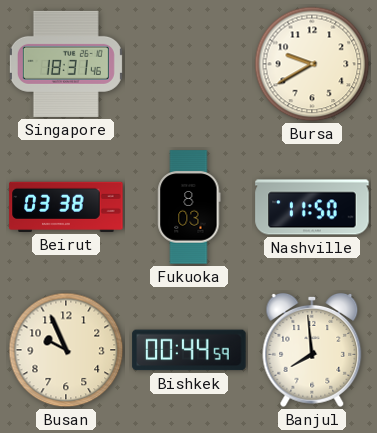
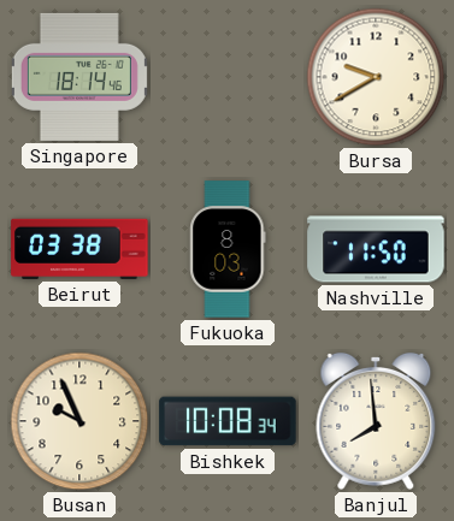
Singapore: 18:31 -> 18:14
Bishkek: 00:44 -> 10:08
